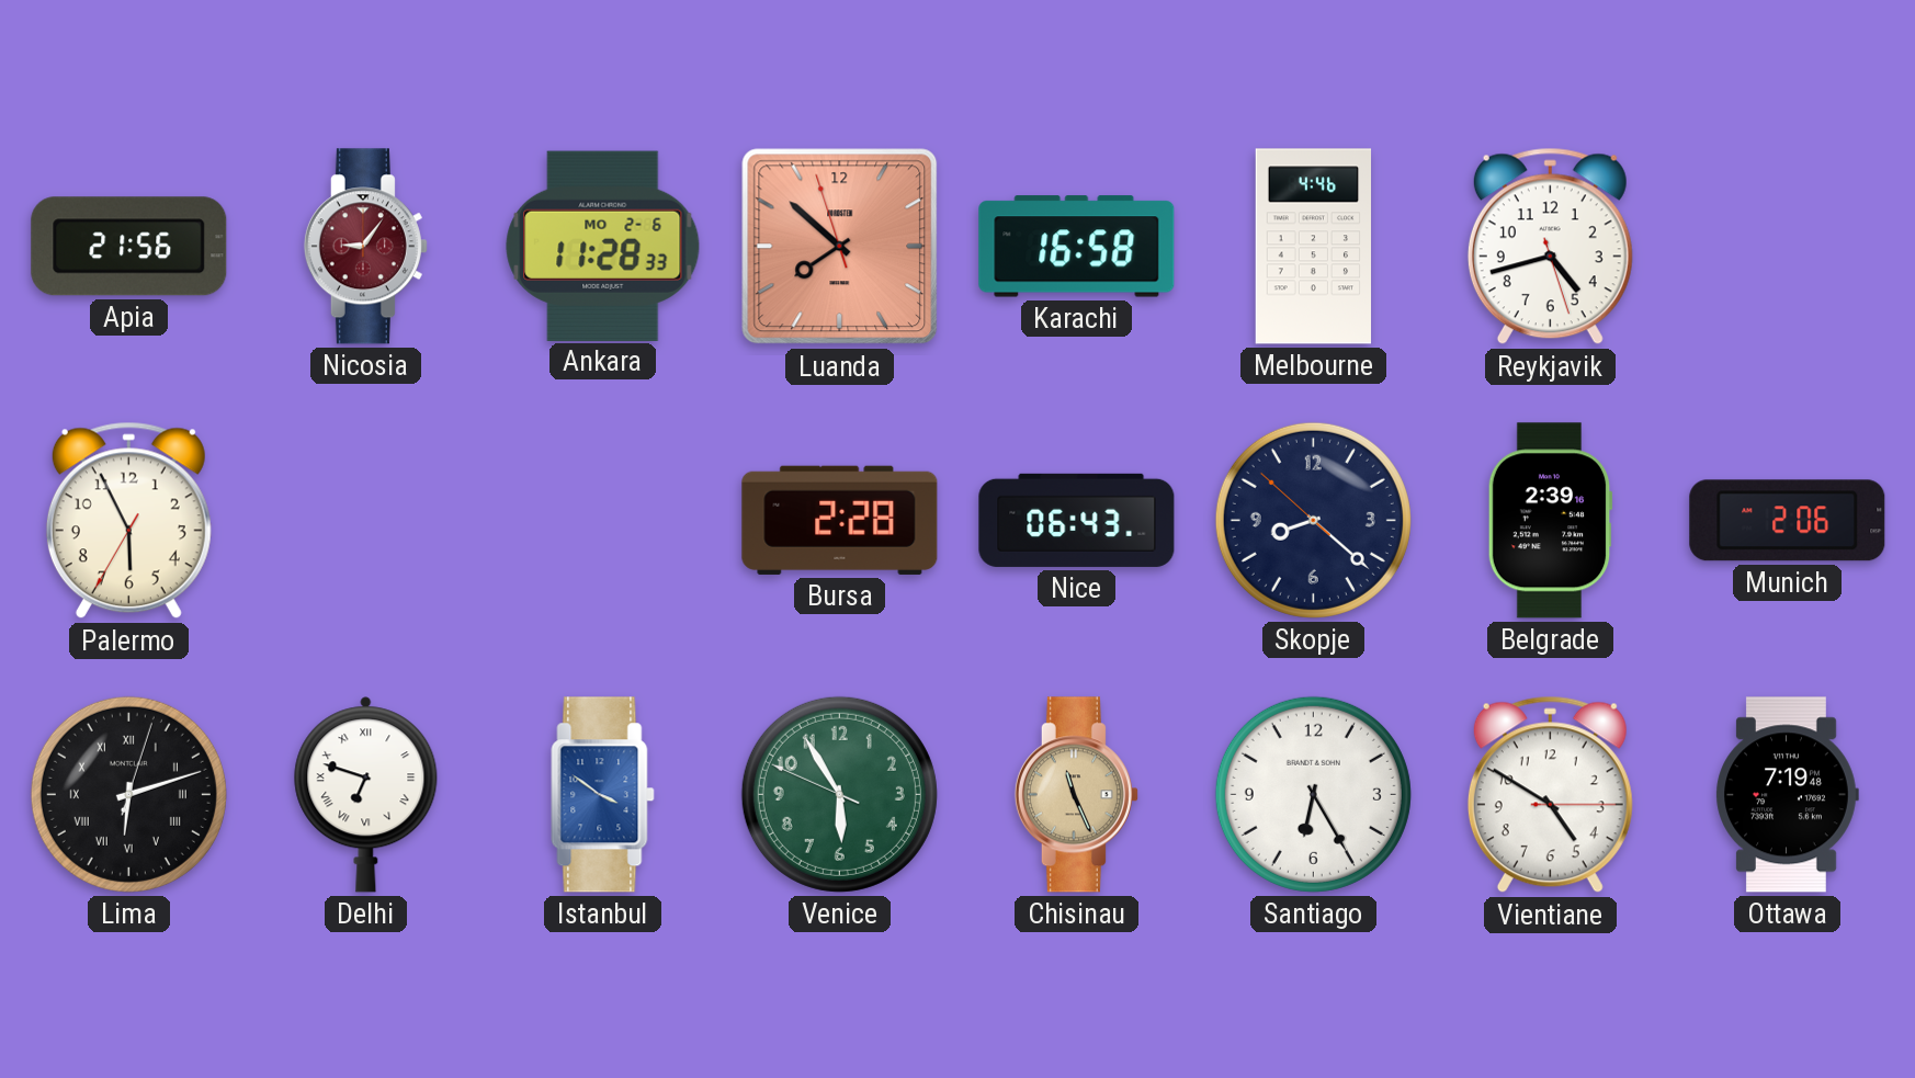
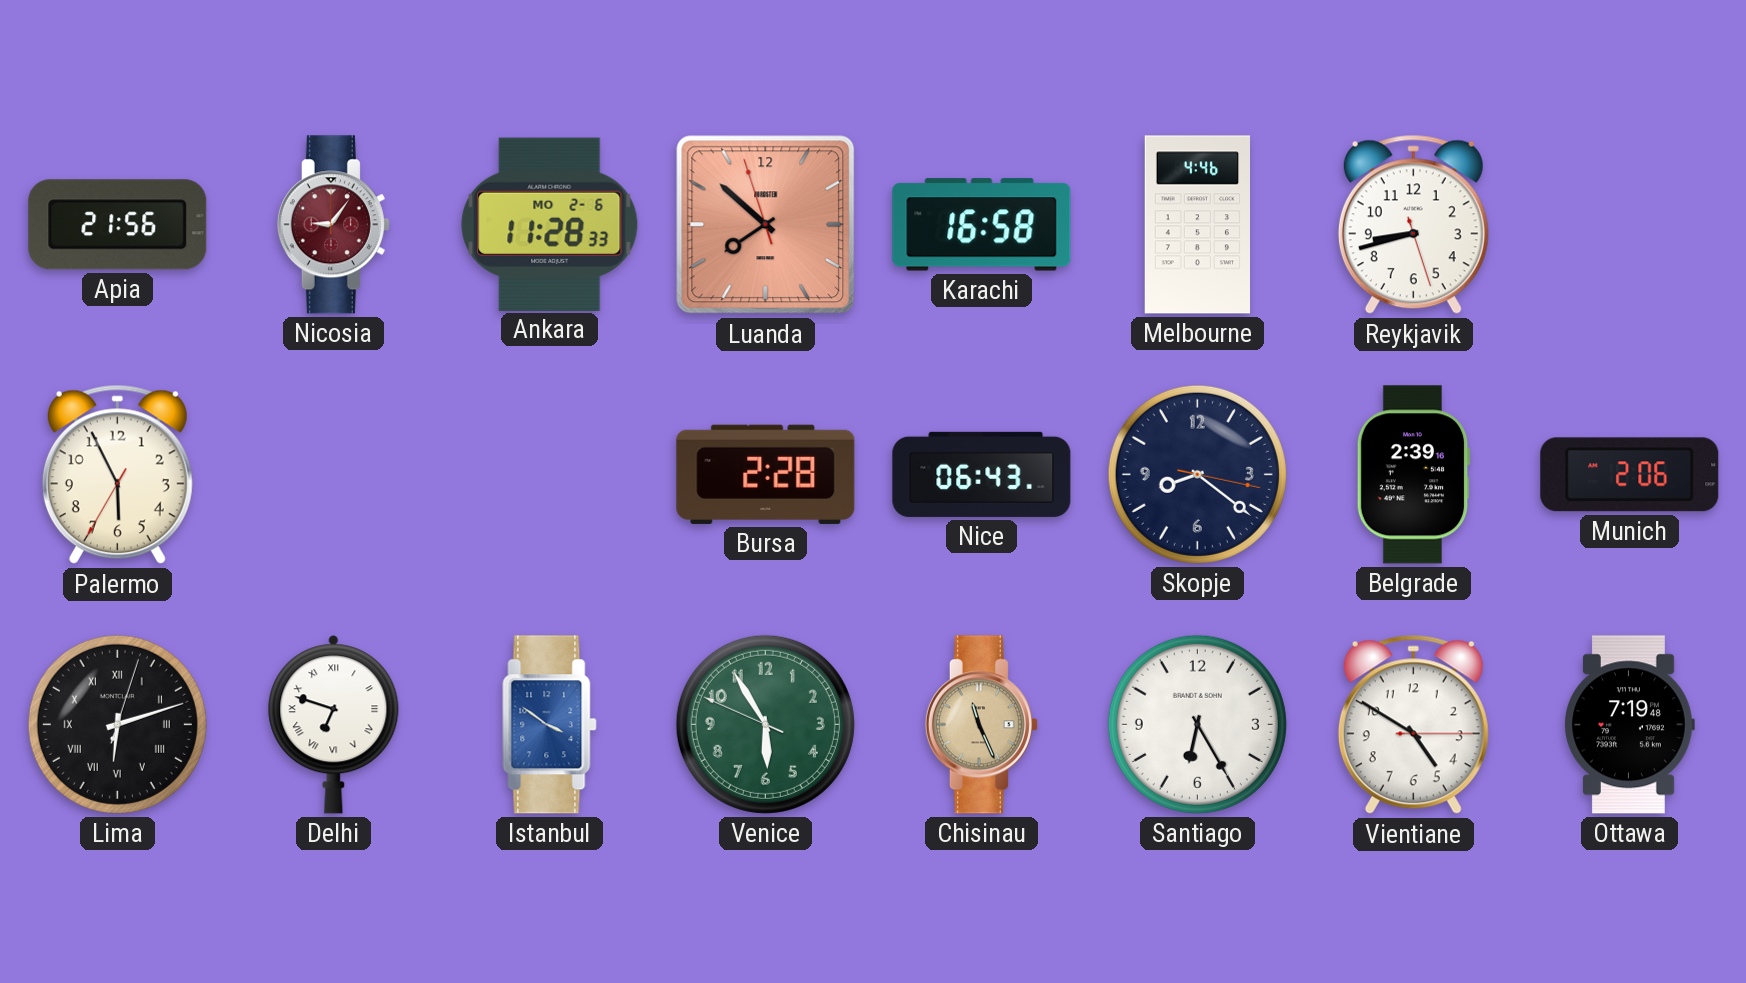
Reykjavik: 4:42 -> 8:42
Skopje: 8:21:52 -> 8:21:17
